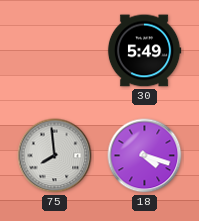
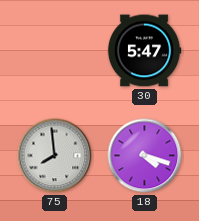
30: 5:49 -> 5:47
